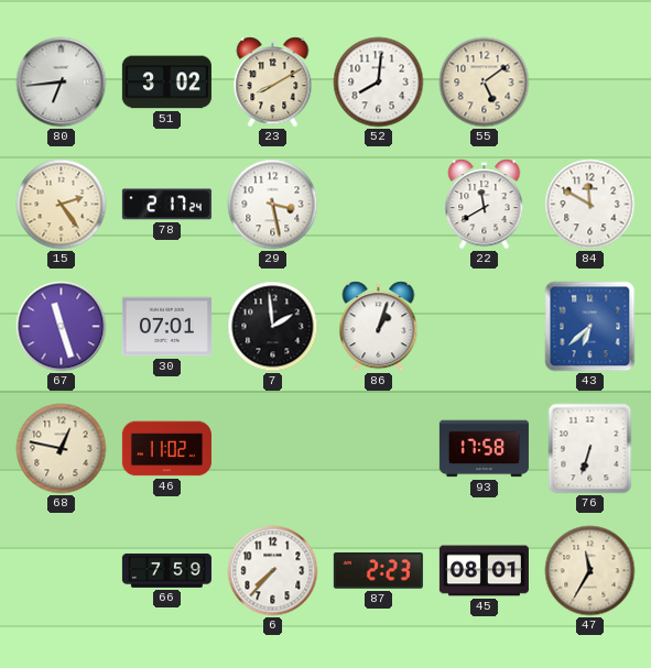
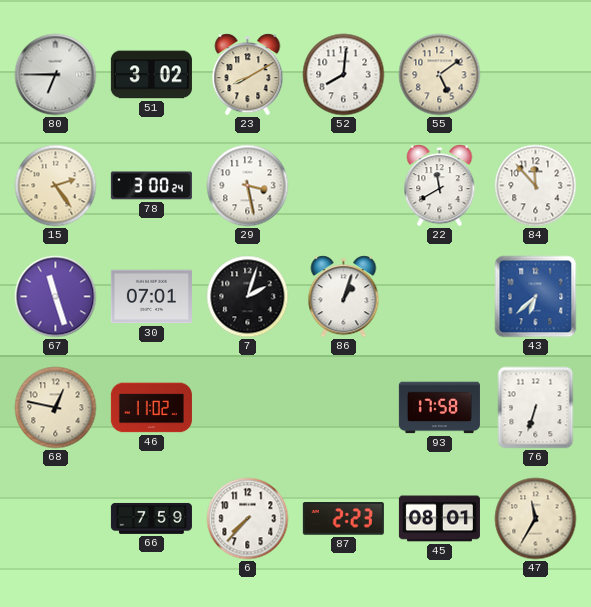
80: 6:44 -> 6:45
78: 2:17 -> 3:00
84: 11:50 -> 11:53
7: 1:59 -> 2:03
